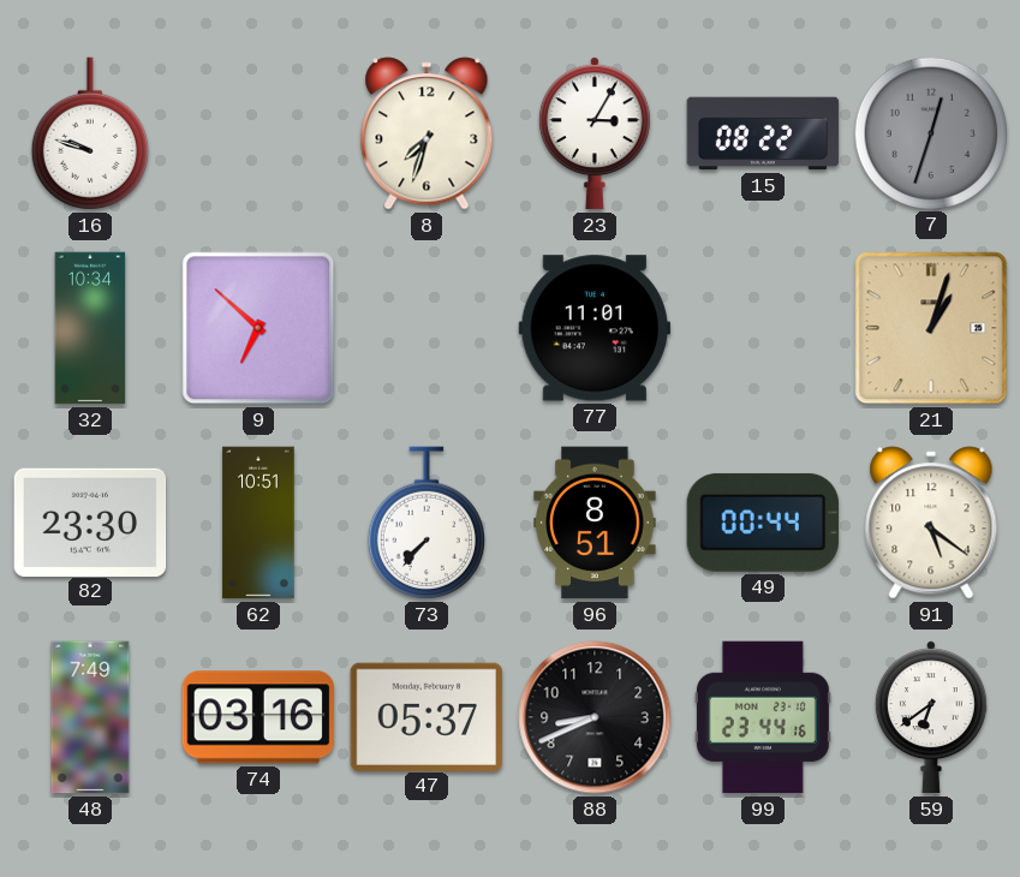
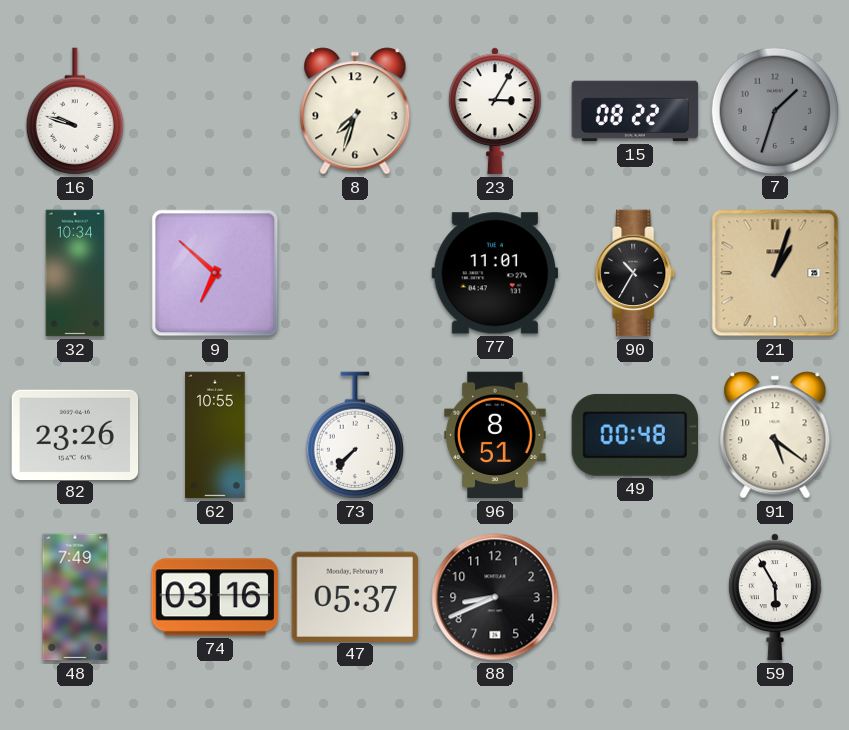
7: 12:33 -> 1:33
90: none -> 10:35
82: 23:30 -> 23:26
62: 10:51 -> 10:55
49: 00:44 -> 00:48
99: 23:44 -> none
59: 6:39 -> 5:55
